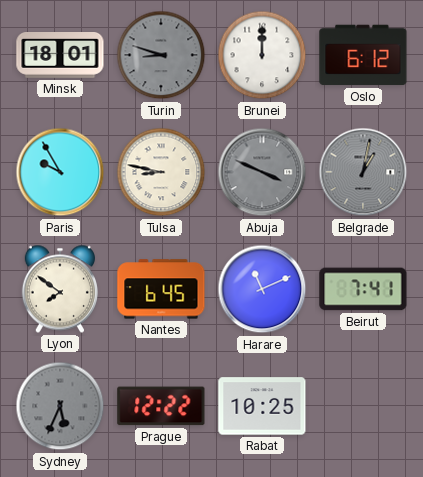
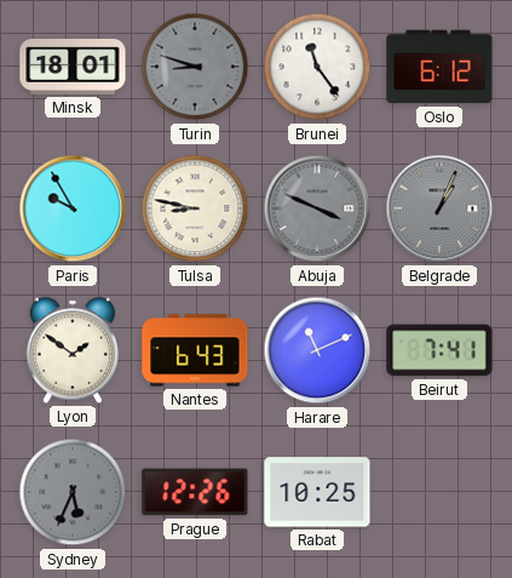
Brunei: 12:00 -> 11:24
Belgrade: 1:02 -> 1:04
Lyon: 7:51 -> 1:51
Nantes: 6:45 -> 6:43
Prague: 12:22 -> 12:26
